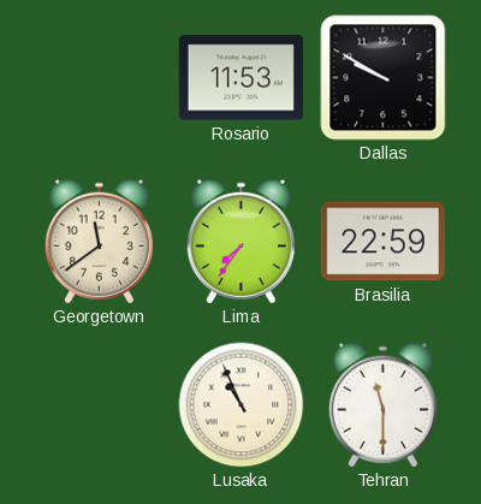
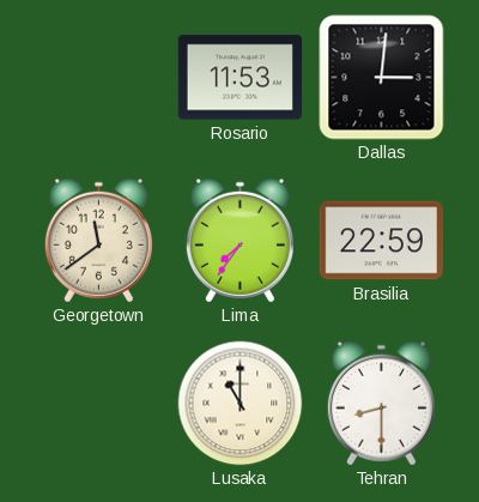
Dallas: 9:50 -> 3:01
Lusaka: 10:56 -> 11:00
Tehran: 11:30 -> 8:30
